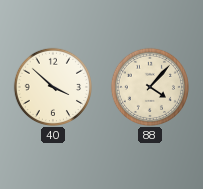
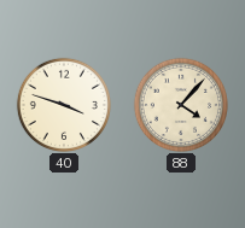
40: 3:52 -> 3:48
